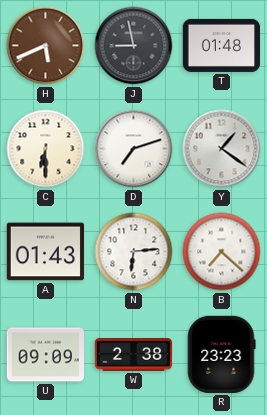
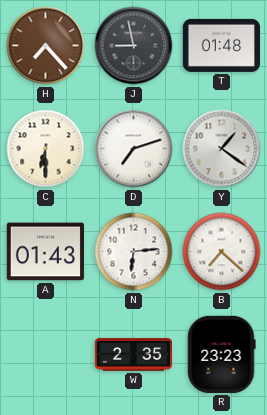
H: 5:41 -> 7:23
U: 09:09 -> none
W: 2:38 -> 2:35
